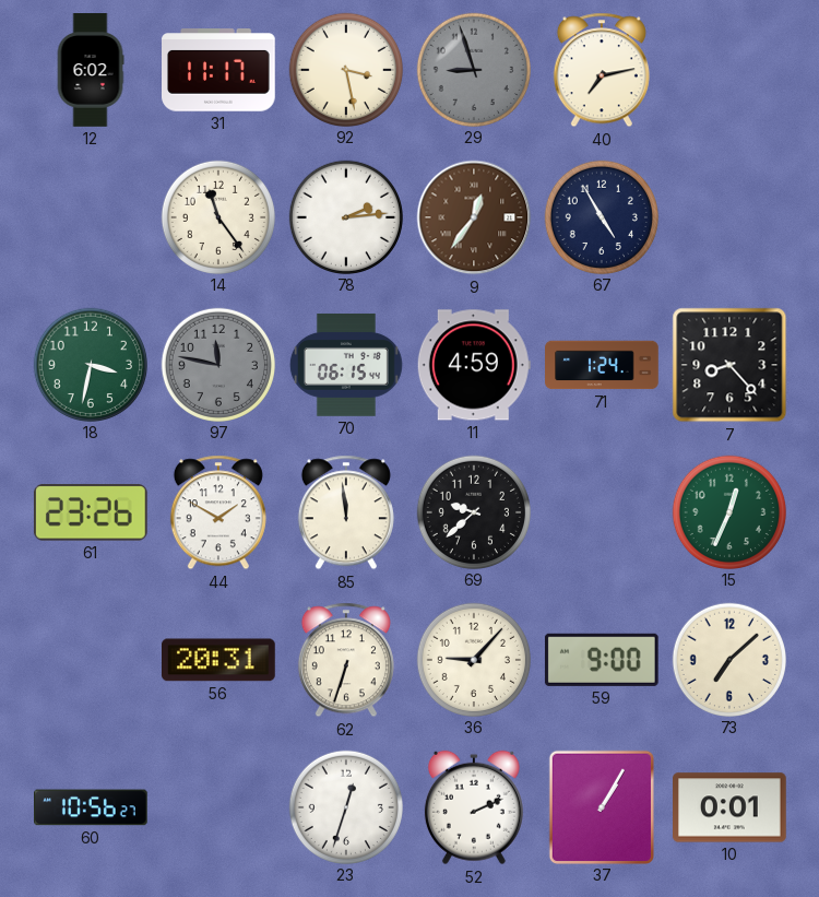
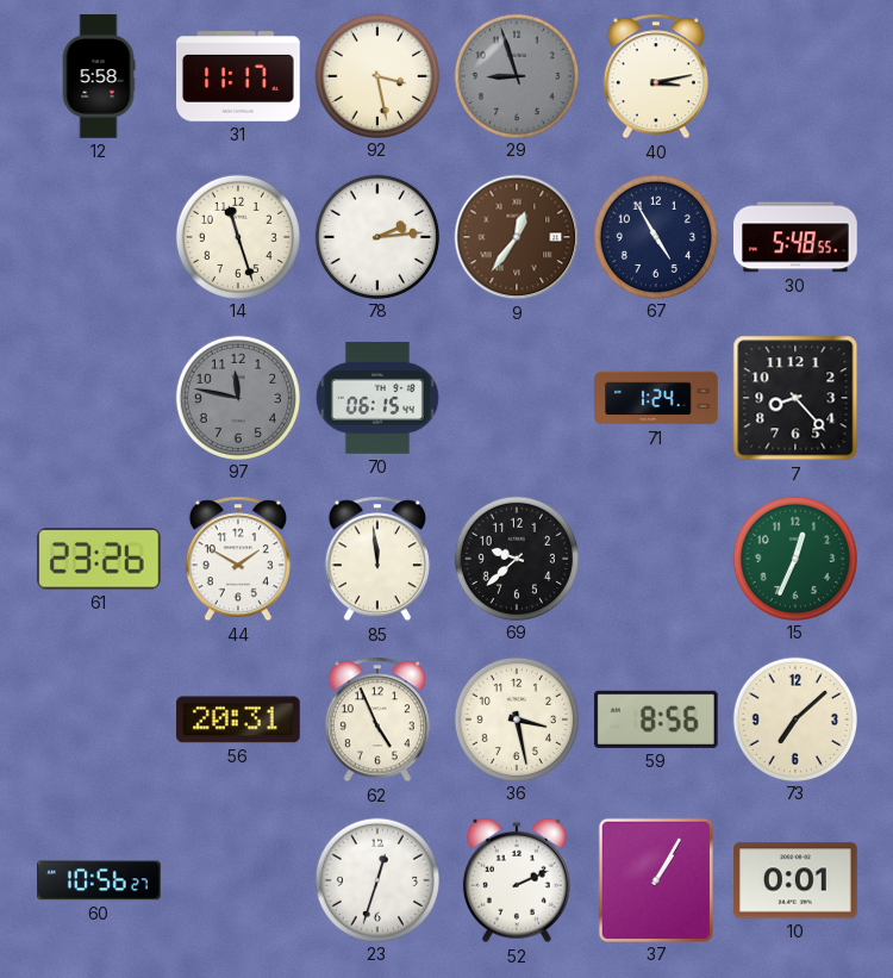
12: 6:02 -> 5:58
40: 7:13 -> 3:13
14: 11:24 -> 11:27
30: none -> 5:48
18: 3:32 -> none
11: 4:59 -> none
62: 6:33 -> 4:56
36: 9:07 -> 3:28
59: 9:00 -> 8:56
